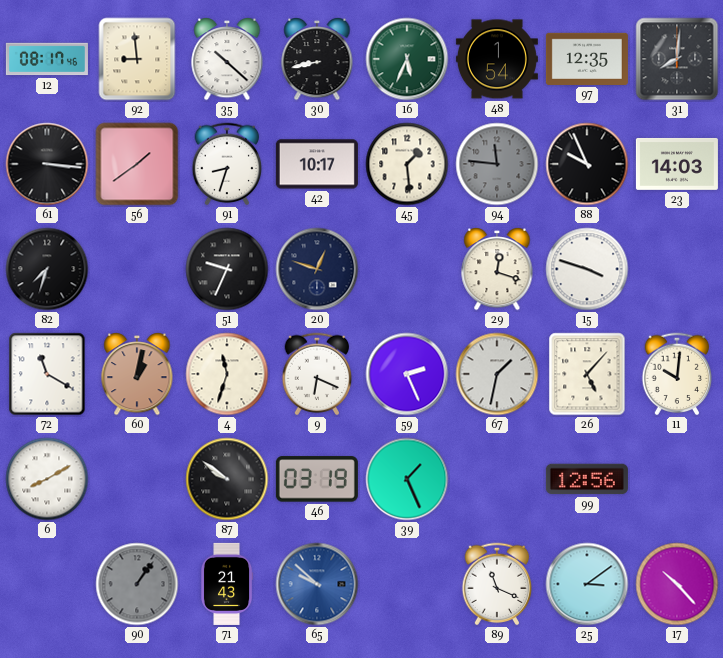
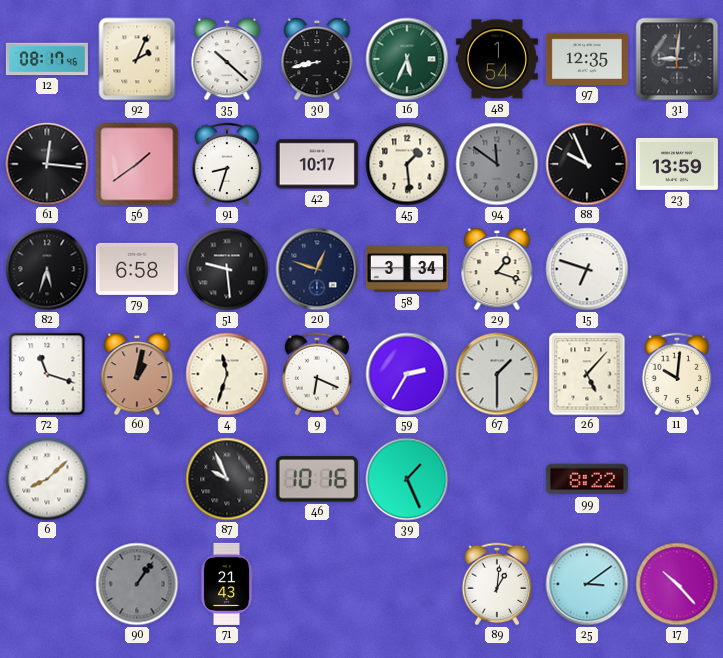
92: 8:59 -> 2:04
31: 8:01 -> 9:01
61: 3:16 -> 12:16
94: 11:46 -> 11:51
23: 14:03 -> 13:59
82: 7:33 -> 5:33
79: none -> 6:58
51: 9:34 -> 9:29
58: none -> 3:34
29: 12:18 -> 1:18
15: 3:48 -> 6:48
72: 11:20 -> 11:18
59: 2:26 -> 2:35
67: 1:32 -> 1:30
6: 8:10 -> 8:08
87: 9:51 -> 9:56
46: 03:19 -> 10:16
99: 12:56 -> 8:22
65: 9:52 -> none
89: 11:19 -> 1:01
